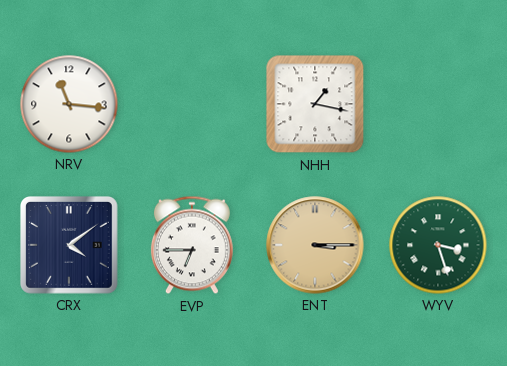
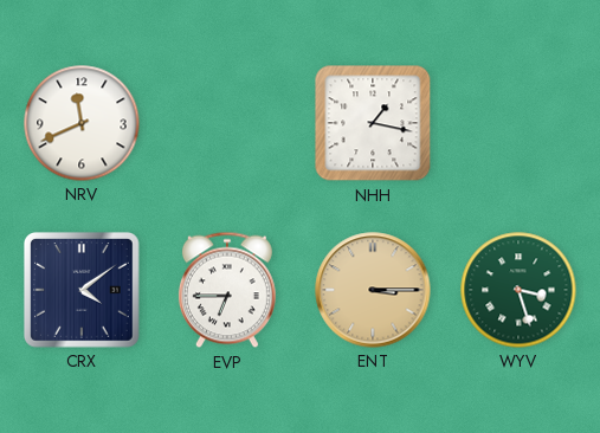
NRV: 11:16 -> 11:41
